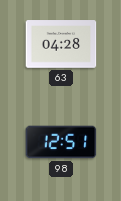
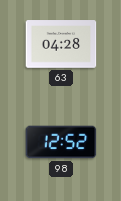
98: 12:51 -> 12:52
